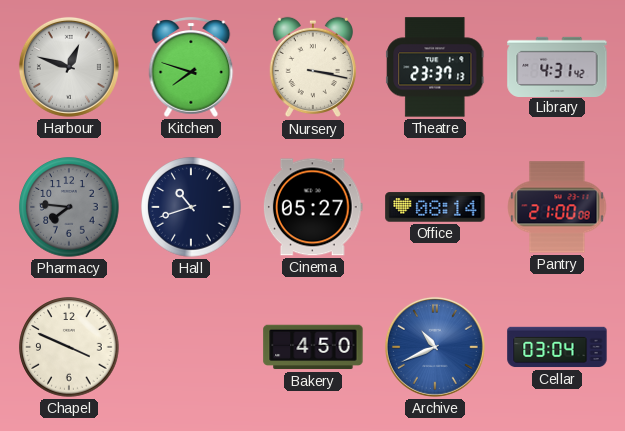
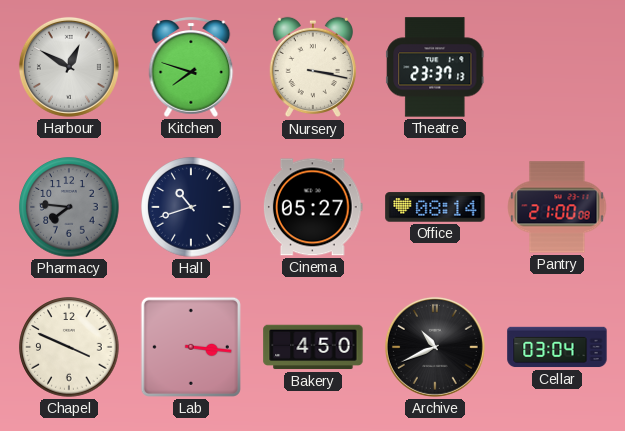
Harbour: 12:48 -> 12:50
Library: 4:31 -> none
Lab: none -> 3:16
Archive dial: blue -> black
